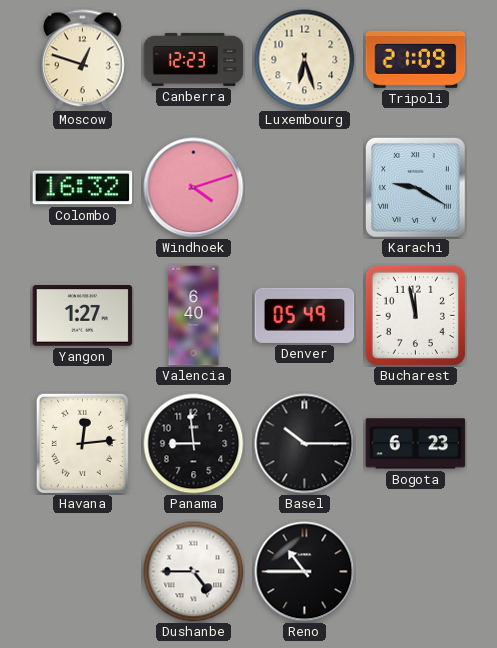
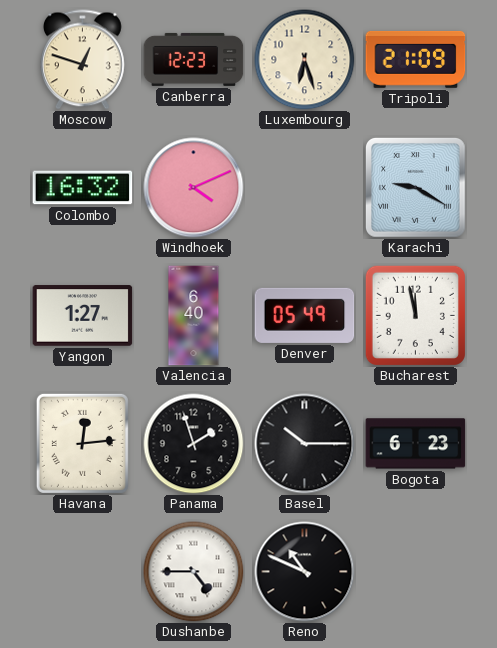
Windhoek: 4:12 -> 4:11
Panama: 8:59 -> 1:57
Reno: 10:45 -> 10:49
